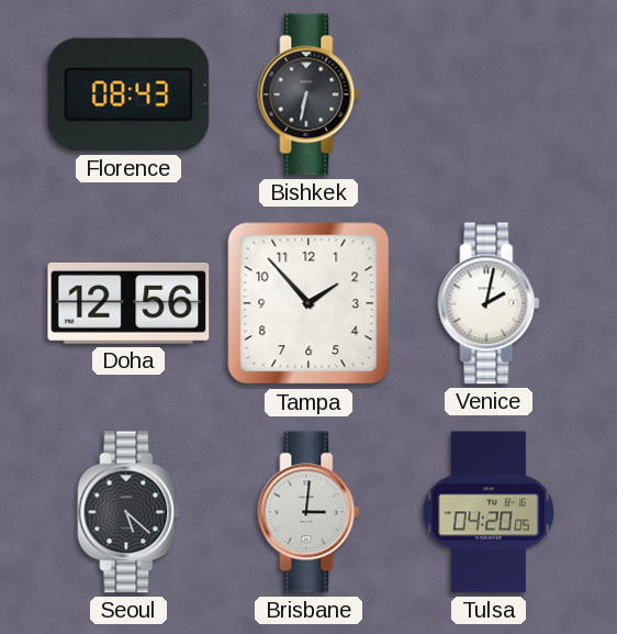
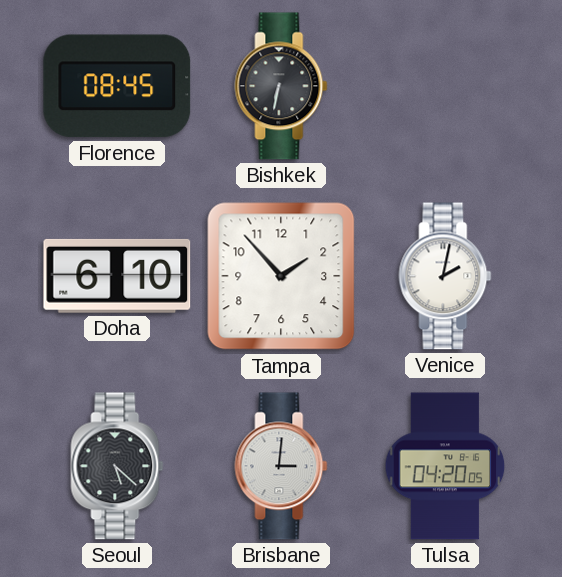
Florence: 08:43 -> 08:45
Doha: 12:56 -> 6:10
